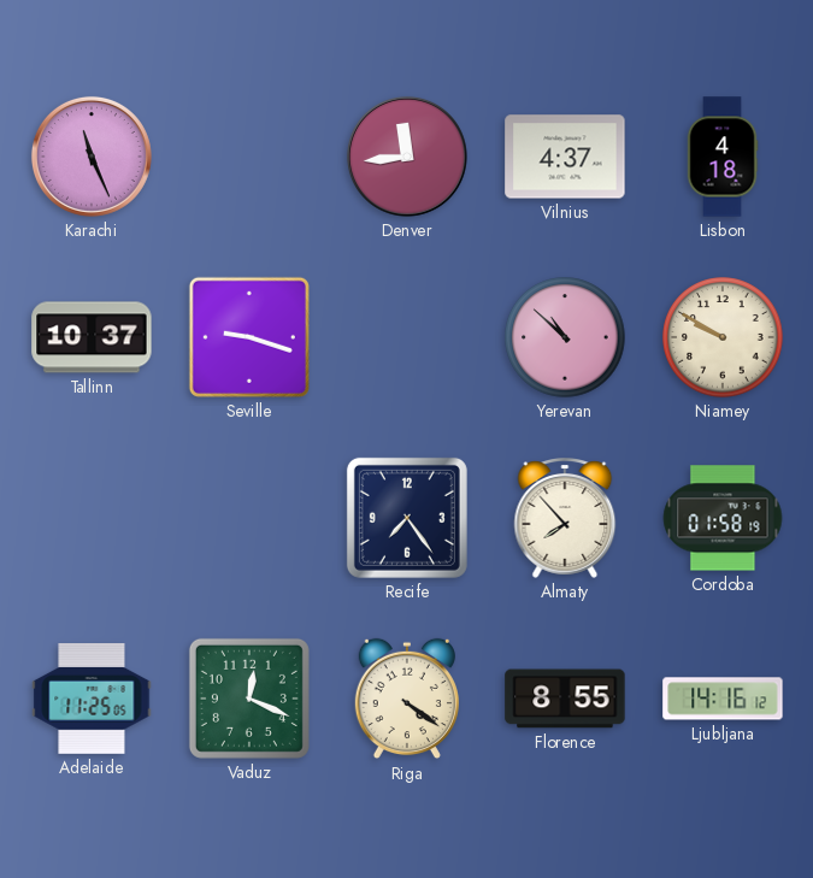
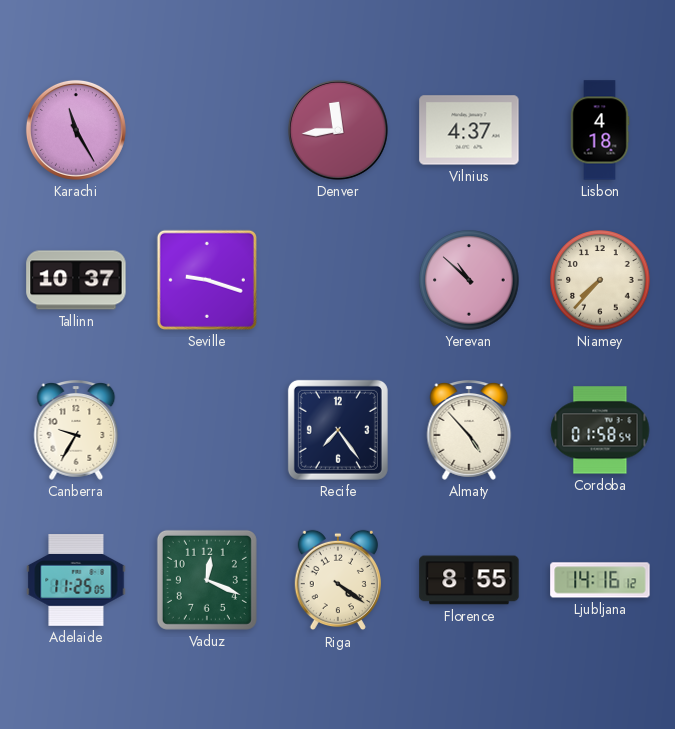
Karachi: 11:26 -> 11:25
Niamey: 9:50 -> 7:37
Canberra: none -> 9:35
Almaty: 7:53 -> 4:53
Cordoba: 01:58:19 -> 01:58:54
